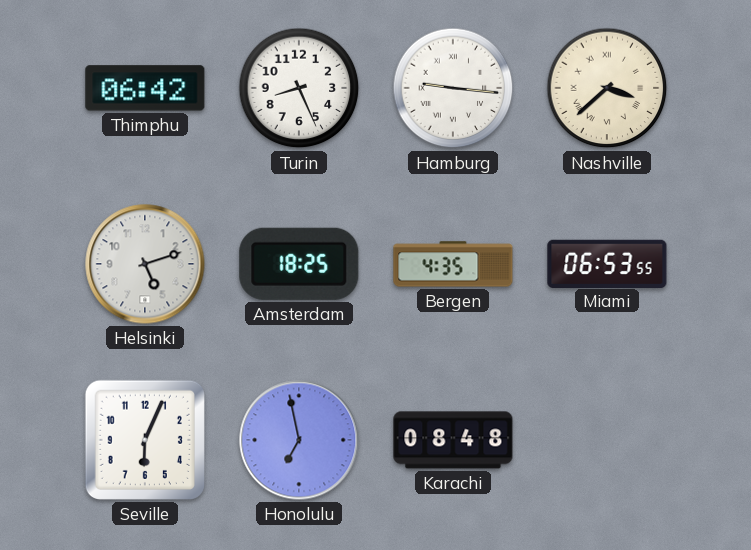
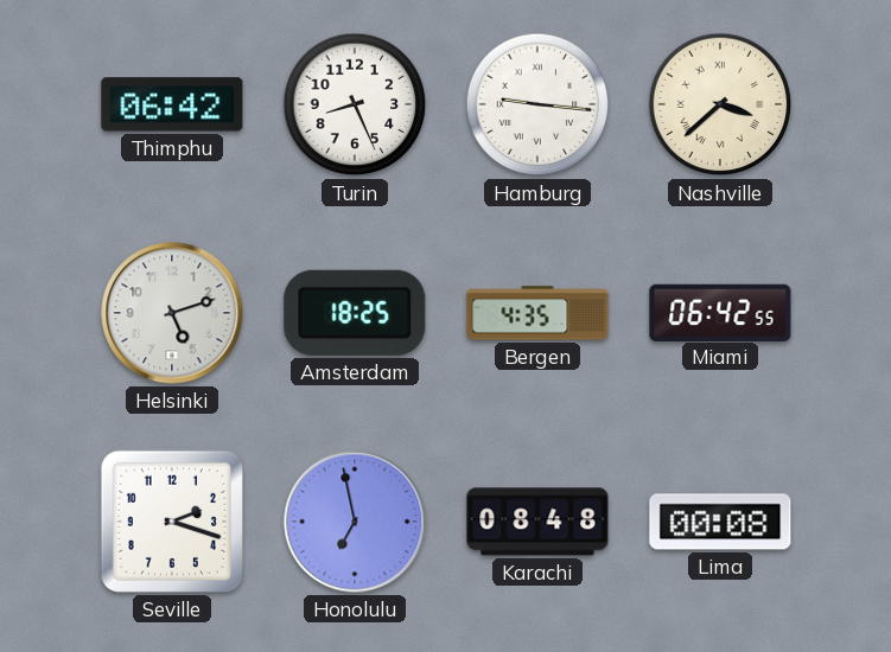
Miami: 06:53 -> 06:42
Seville: 6:04 -> 2:18
Lima: none -> 00:08
